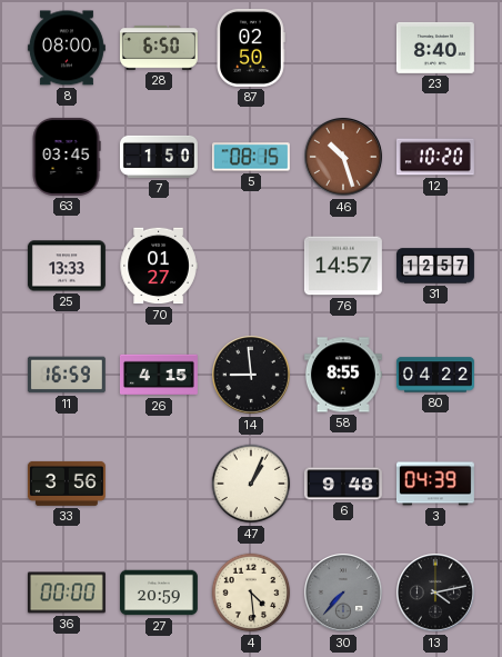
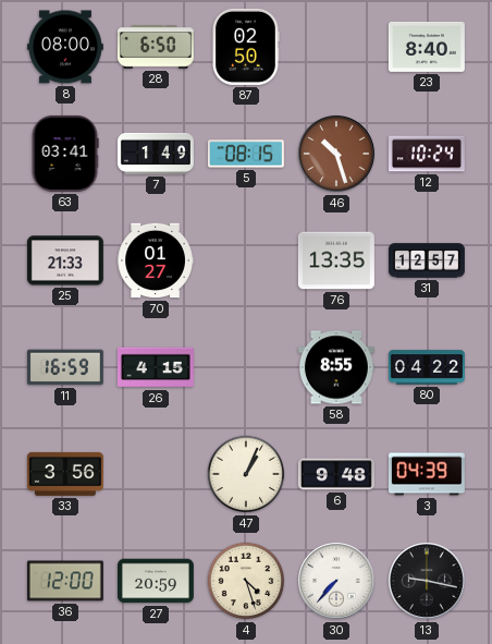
63: 03:45 -> 03:41
7: 1:50 -> 1:49
12: 10:20 -> 10:24
25: 13:33 -> 21:33
76: 14:57 -> 13:35
14: 8:59 -> none
36: 00:00 -> 12:00
4: 4:29 -> 4:27
30 dial: grey -> white
13: 4:13 -> 9:17
